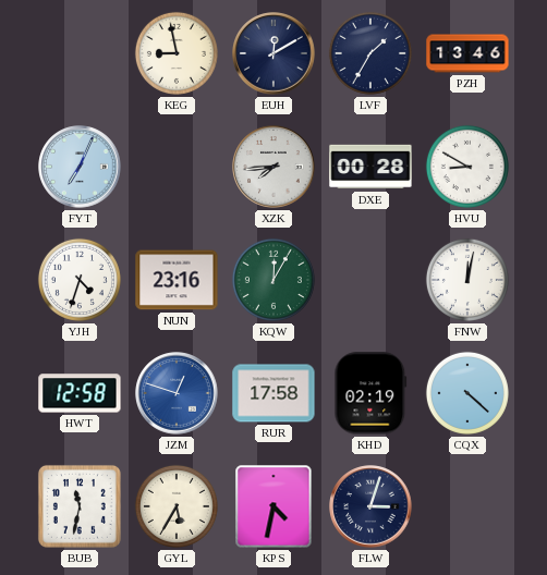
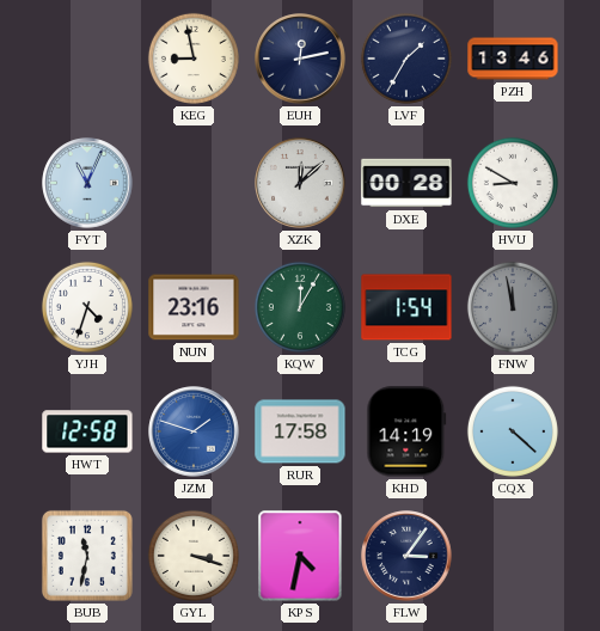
EUH: 12:10 -> 12:13
FYT: 7:04 -> 11:04
XZK: 7:44 -> 12:08
TCG: none -> 1:54
FNW: 12:02 -> 11:58
FNW dial: white -> grey
JZM: 12:48 -> 1:48
KHD: 02:19 -> 14:19
GYL: 5:35 -> 3:18
FLW: 3:03 -> 3:06
